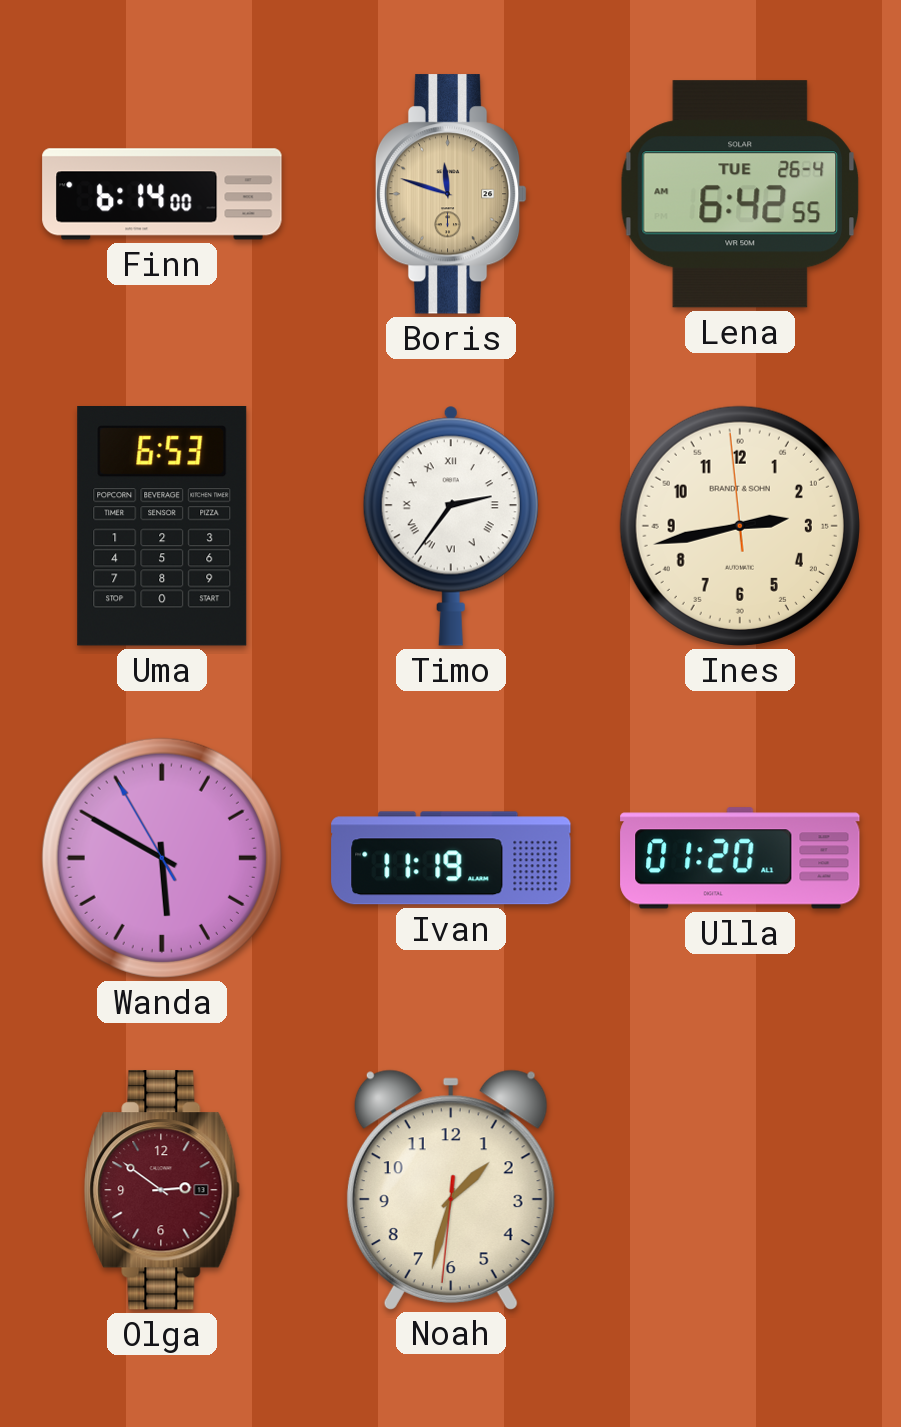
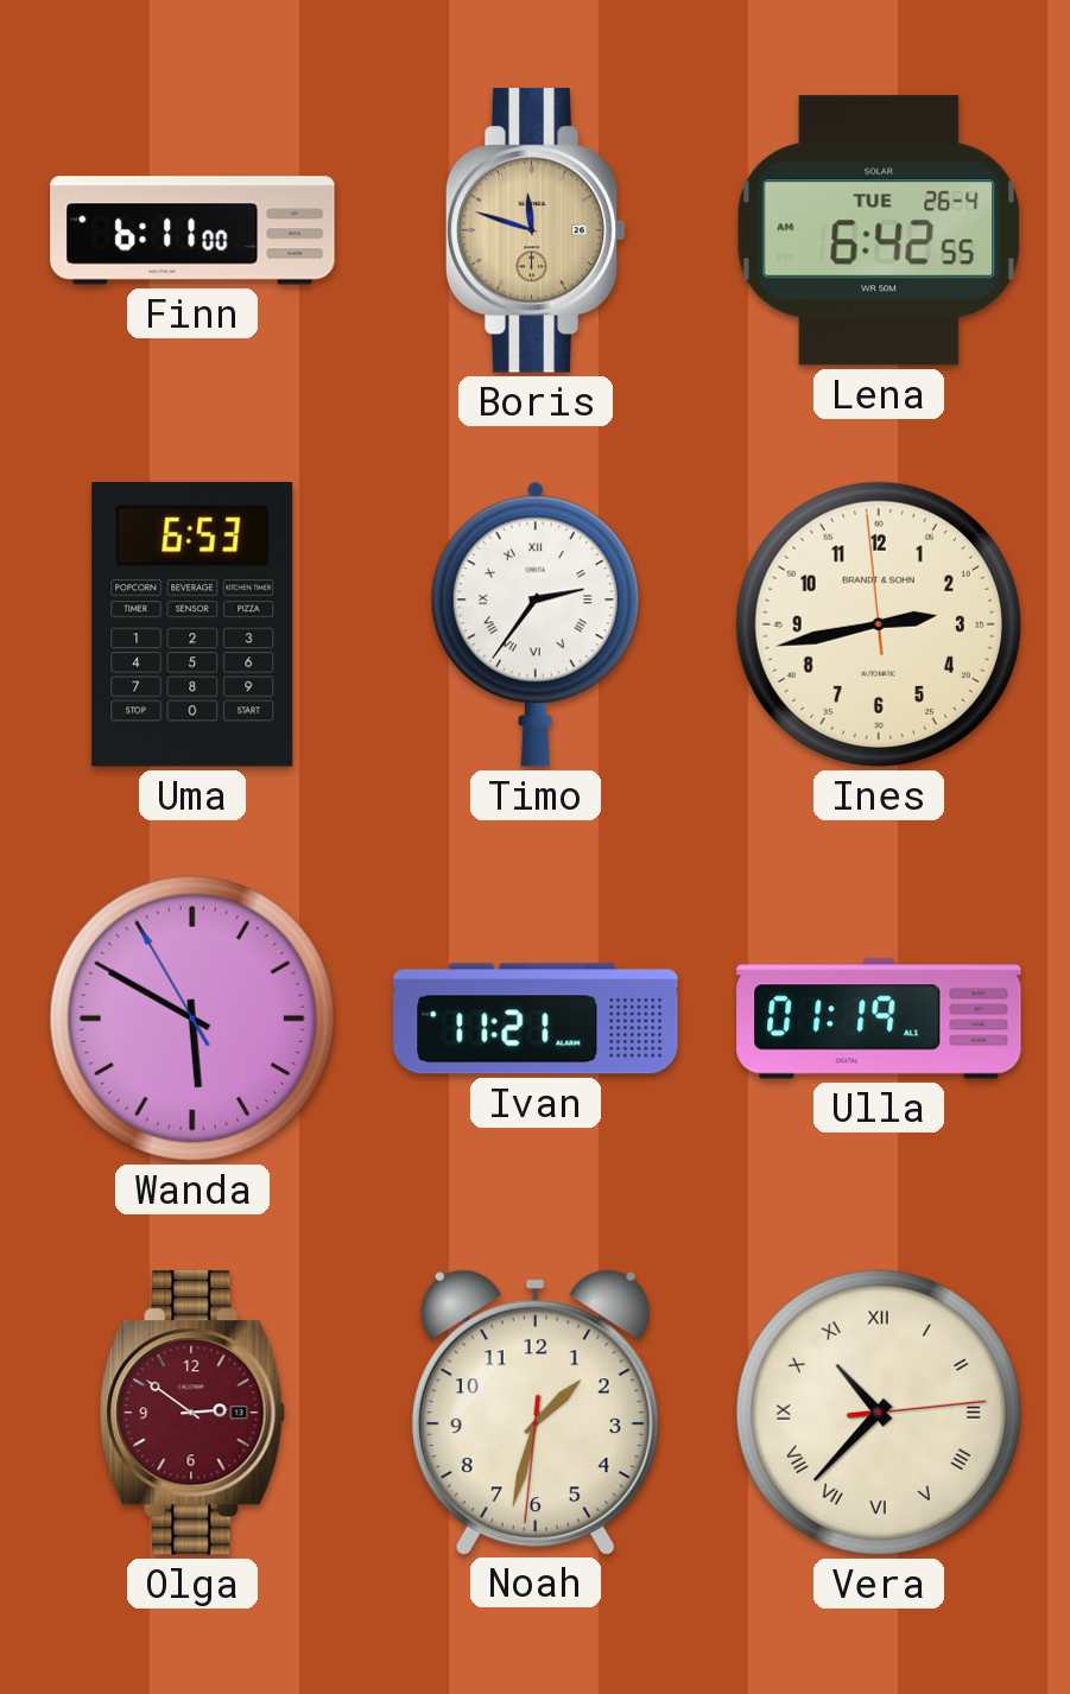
Finn: 6:14 -> 6:11
Ivan: 11:19 -> 11:21
Ulla: 01:20 -> 01:19
Vera: none -> 10:37
